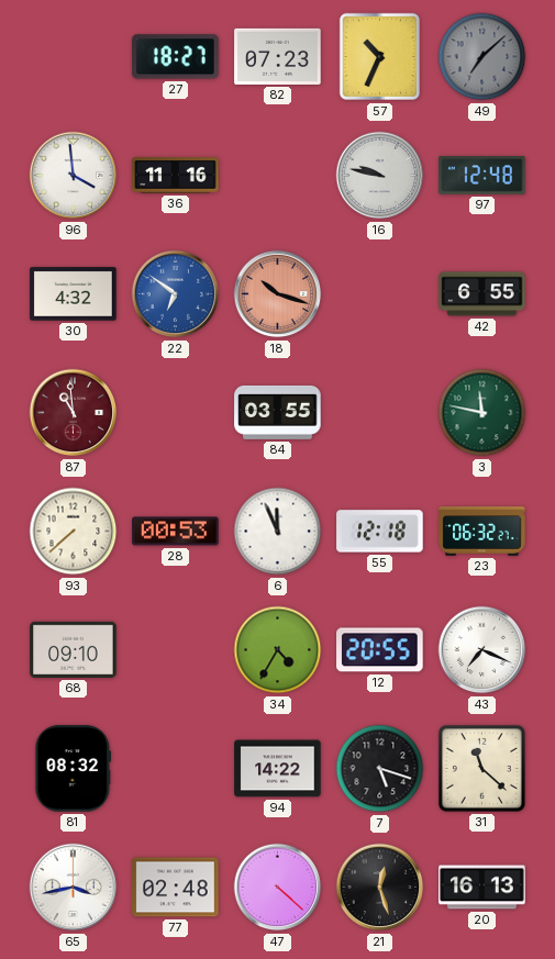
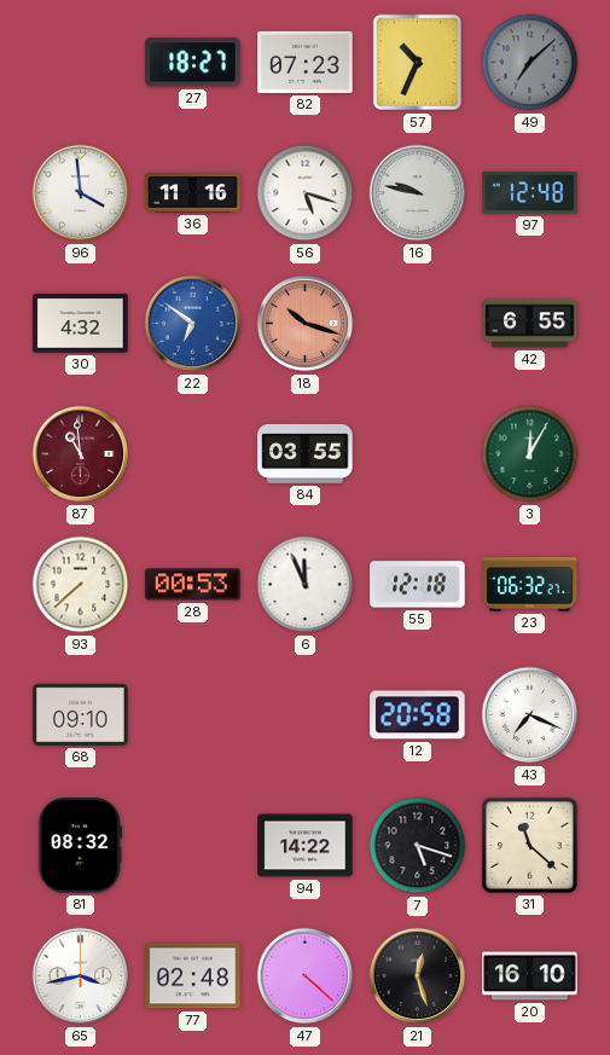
56: none -> 5:18
3: 11:47 -> 12:05
34: 4:35 -> none
12: 20:55 -> 20:58
20: 16:13 -> 16:10
